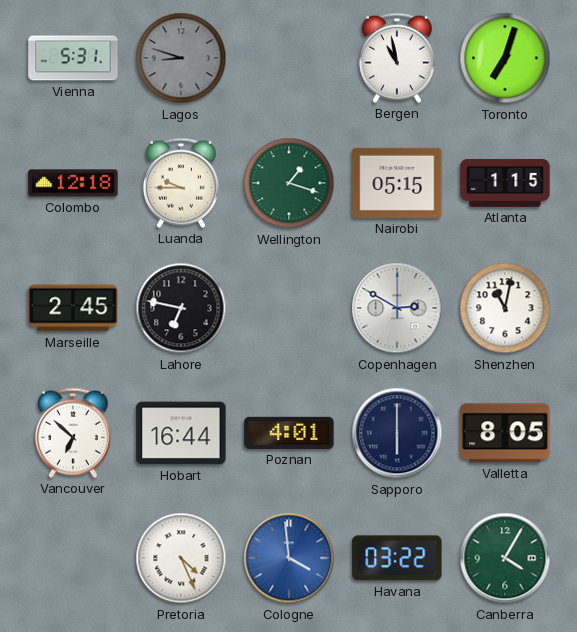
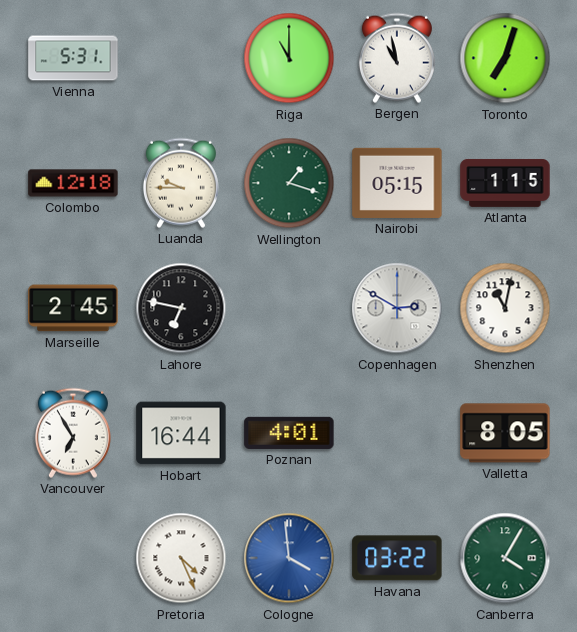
Lagos: 8:48 -> none
Riga: none -> 11:00
Vancouver: 6:52 -> 6:55
Sapporo: 6:00 -> none
